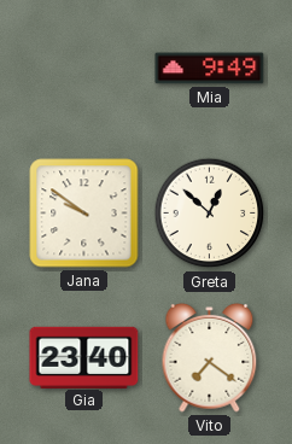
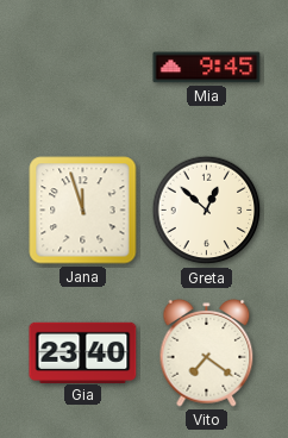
Mia: 9:49 -> 9:45
Jana: 9:51 -> 11:57
